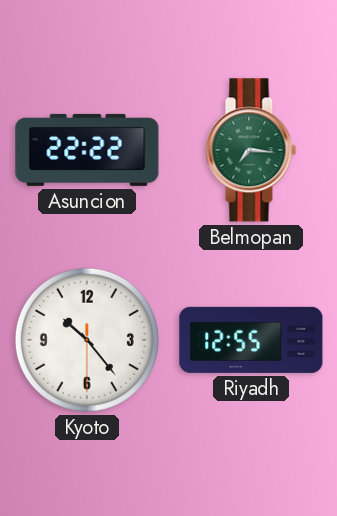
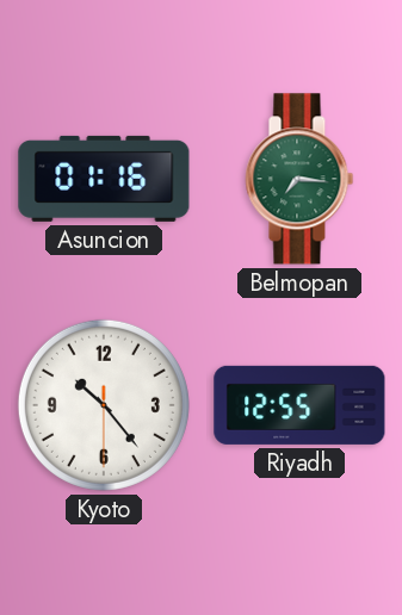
Asuncion: 22:22 -> 01:16
